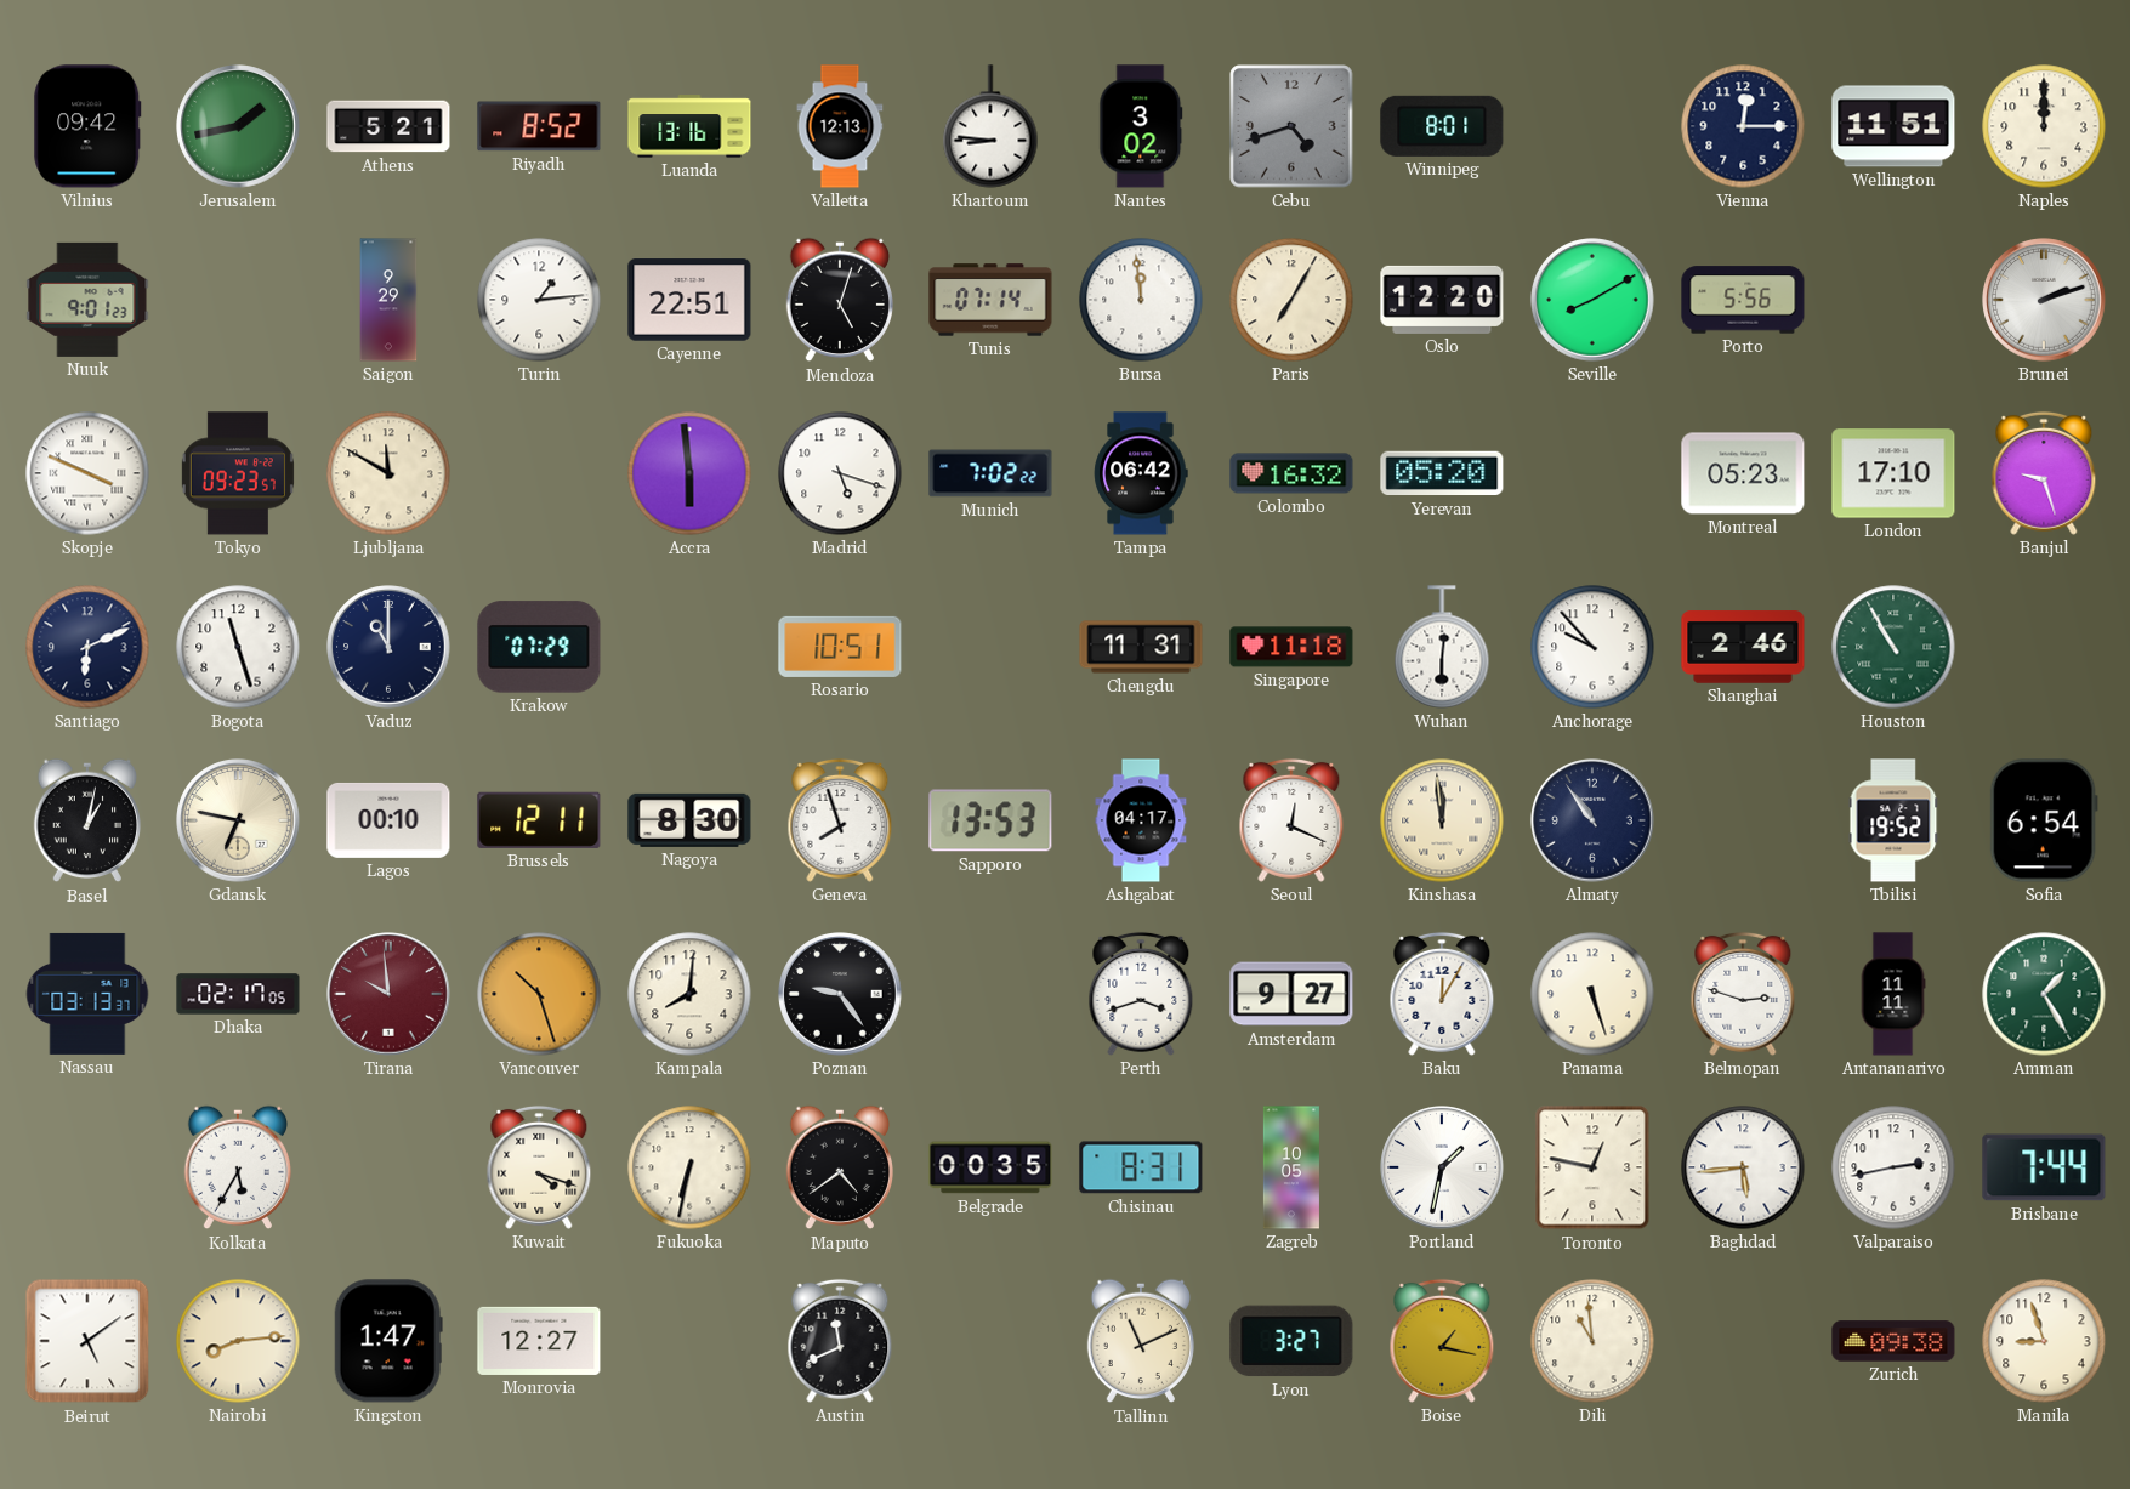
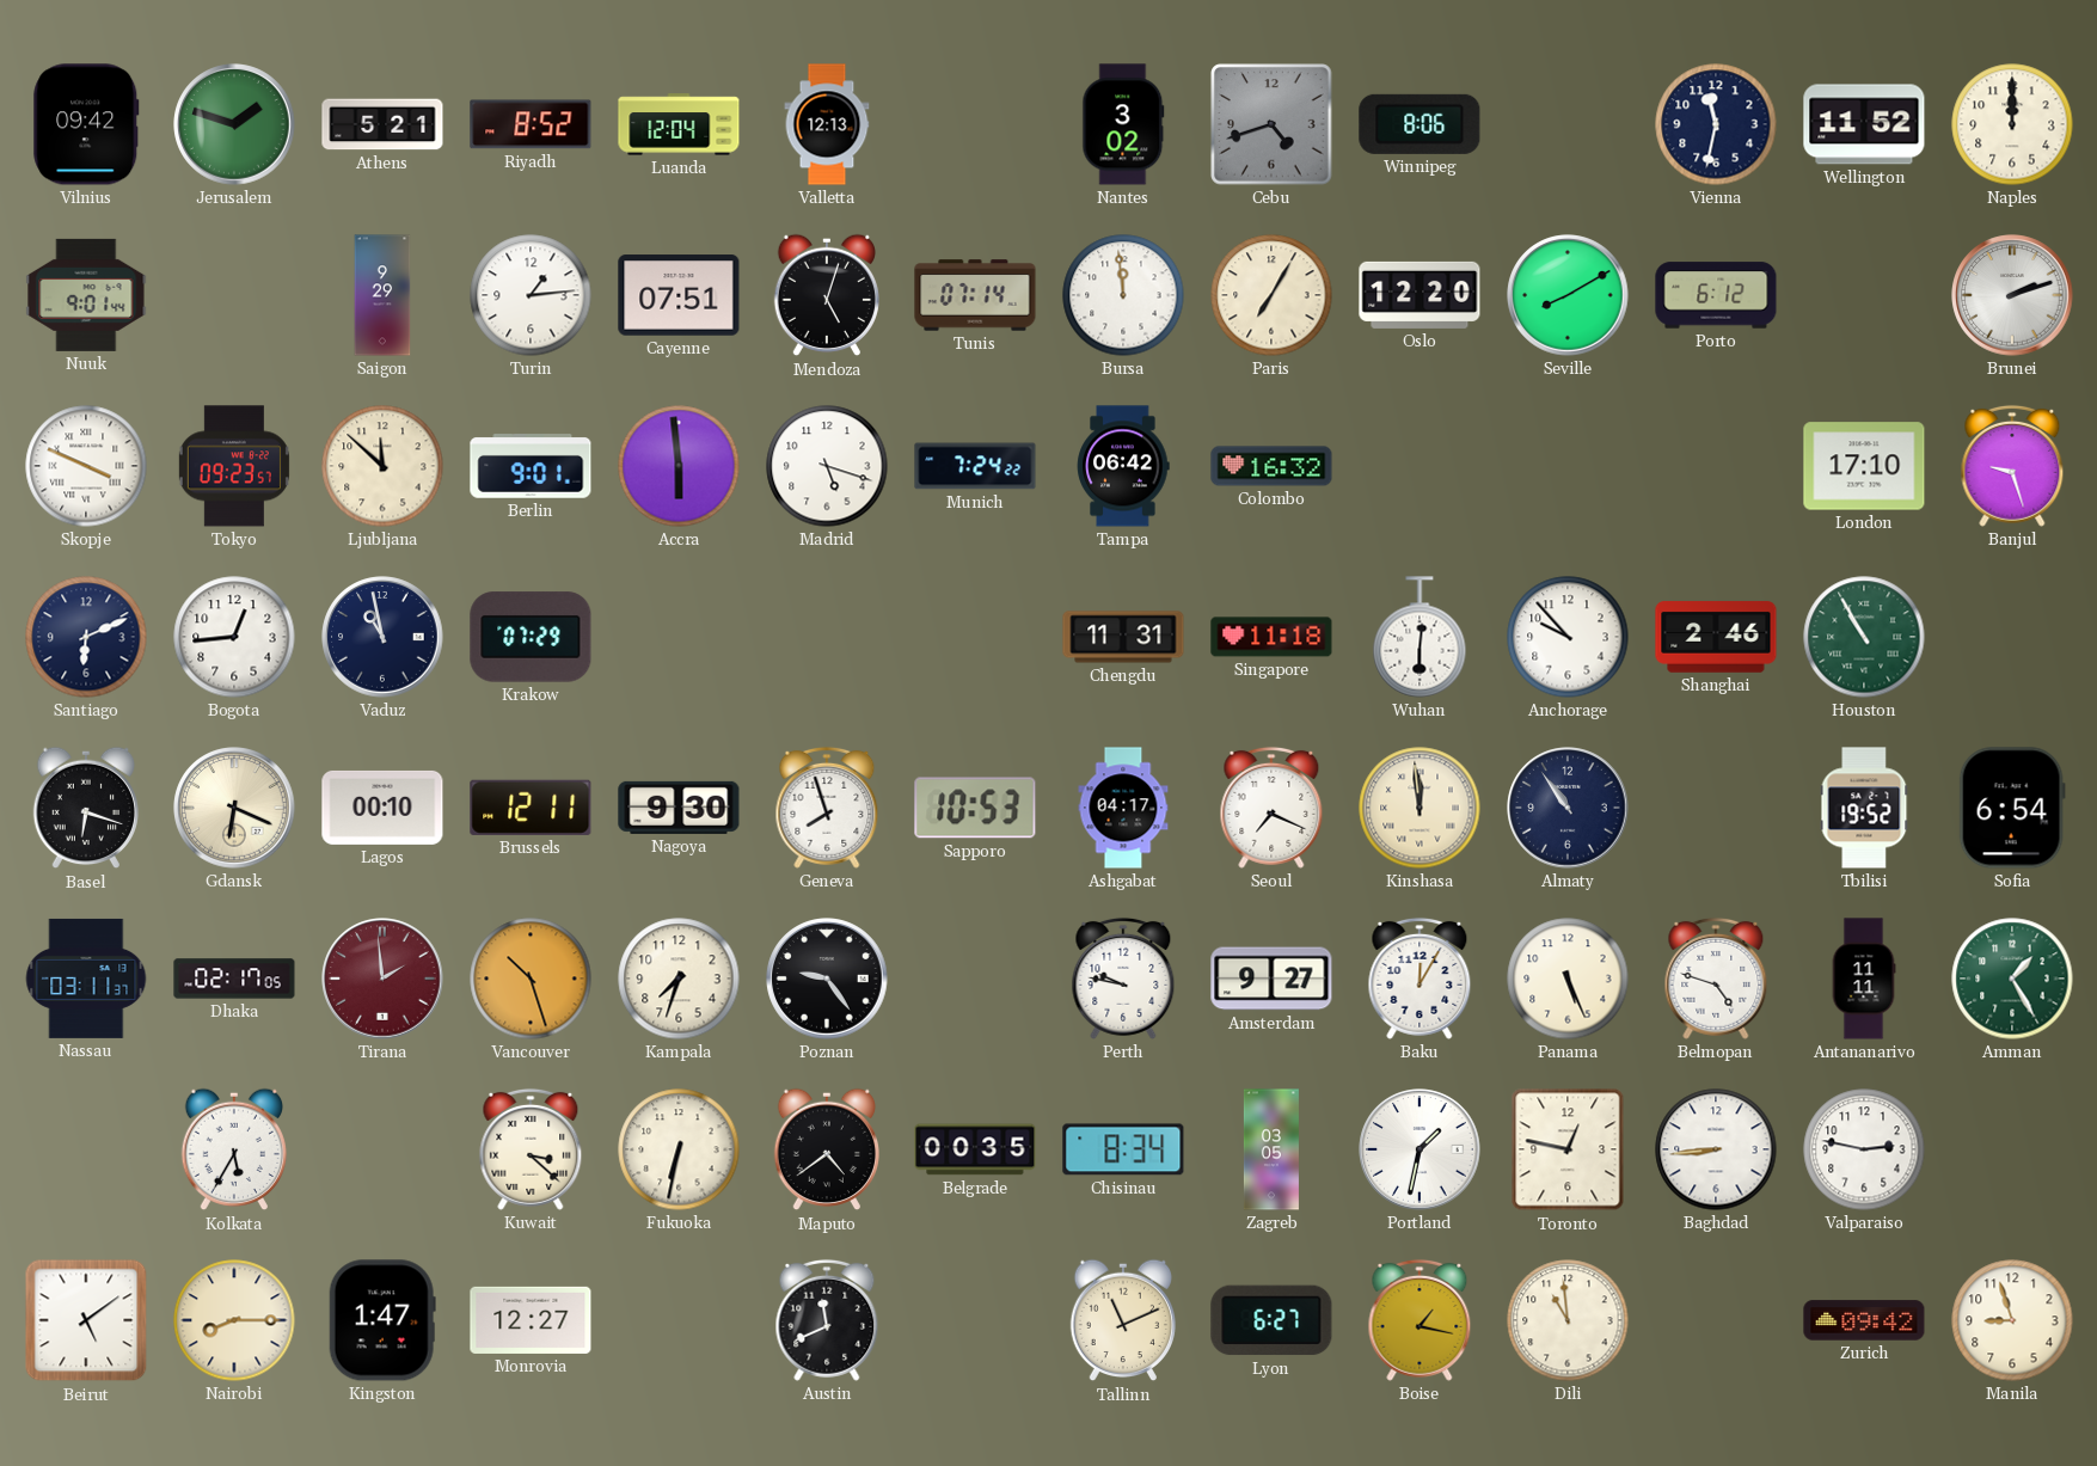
Jerusalem: 1:43 -> 1:48
Luanda: 13:16 -> 12:04
Khartoum: 8:46 -> none
Winnipeg: 8:01 -> 8:06
Vienna: 12:15 -> 11:32
Wellington: 11:51 -> 11:52
Nuuk: 9:01:23 -> 9:01:44
Cayenne: 22:51 -> 07:51
Porto: 5:56 -> 6:12
Ljubljana: 11:50 -> 11:52
Berlin: none -> 9:01
Munich: 7:02 -> 7:24
Yerevan: 05:20 -> none
Montreal: 05:23 -> none
Bogota: 11:27 -> 12:44
Vaduz: 11:00 -> 10:58
Rosario: 10:51 -> none
Basel: 1:02 -> 6:18
Gdansk: 6:47 -> 6:19
Nagoya: 8:30 -> 9:30
Sapporo: 13:53 -> 10:53
Seoul: 12:19 -> 7:19
Nassau: 03:13 -> 03:11
Tirana: 9:59 -> 1:59
Kampala: 8:01 -> 7:33
Perth: 3:42 -> 9:47
Panama: 5:27 -> 5:26
Belmopan: 2:48 -> 4:48
Kuwait: 4:18 -> 3:22
Chisinau: 8:31 -> 8:34
Zagreb: 10:05 -> 03:05
Baghdad: 5:44 -> 8:44
Valparaiso: 2:43 -> 2:47
Brisbane: 7:44 -> none
Nairobi: 8:14 -> 8:15
Lyon: 3:27 -> 6:27
Zurich: 09:38 -> 09:42
